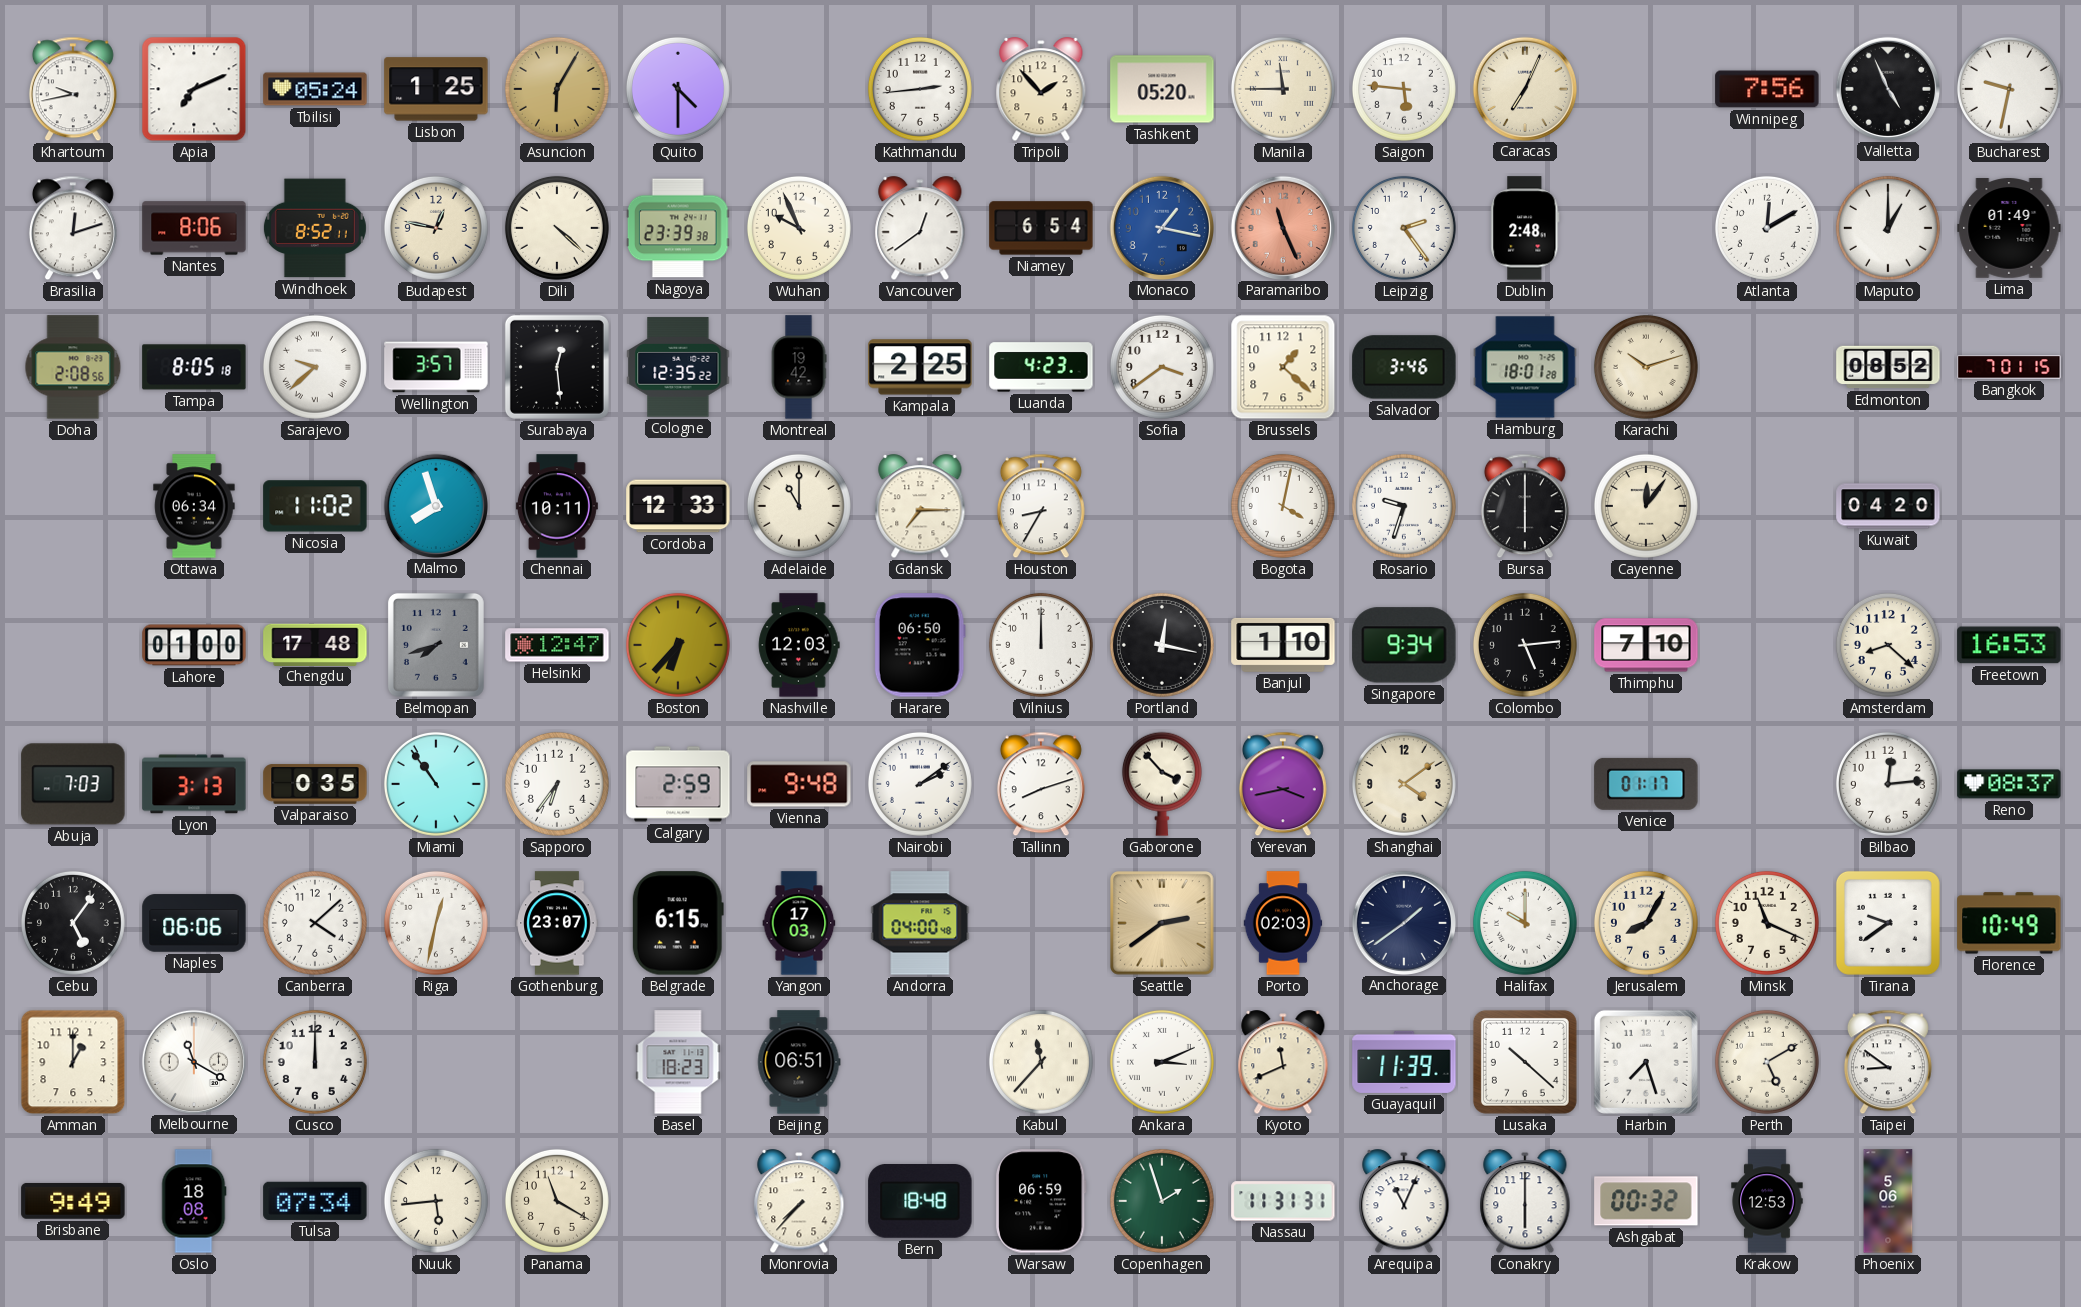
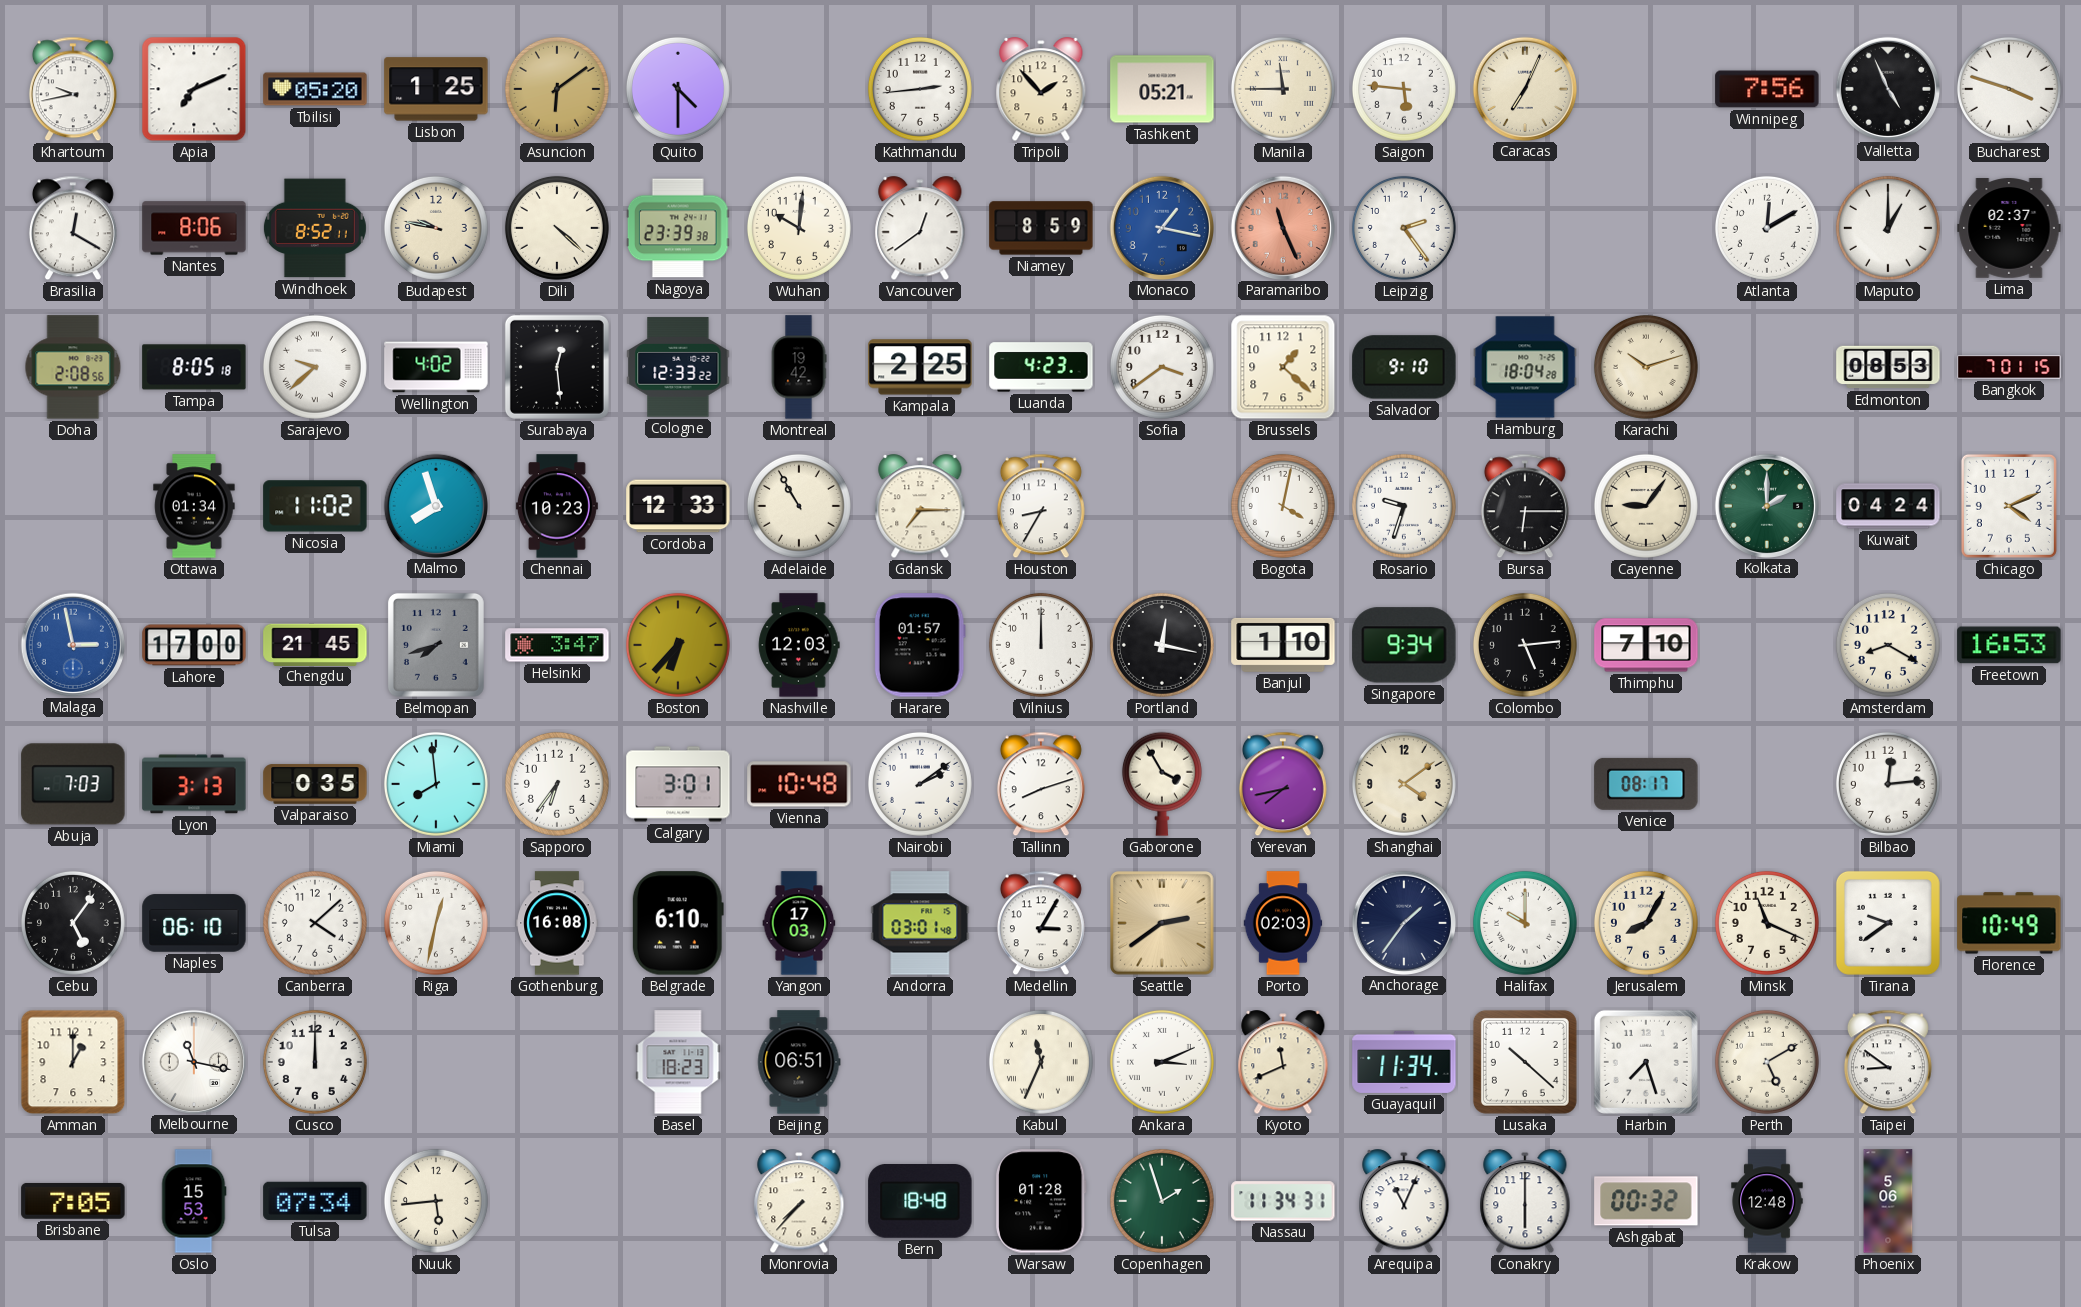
Tbilisi: 05:24 -> 05:20
Asuncion: 6:05 -> 6:09
Tashkent: 05:20 -> 05:21
Bucharest: 9:32 -> 3:48
Brasilia: 12:12 -> 12:20
Budapest: 12:47 -> 9:47
Wuhan: 9:56 -> 10:01
Niamey: 6:54 -> 8:59
Dublin: 2:48 -> none
Lima: 01:49 -> 02:37
Wellington: 3:57 -> 4:02
Cologne: 12:35 -> 12:33
Salvador: 3:46 -> 9:10
Hamburg: 18:01 -> 18:04
Edmonton: 08:52 -> 08:53
Ottawa: 06:34 -> 01:34
Chennai: 10:11 -> 10:23
Adelaide: 11:00 -> 10:55
Bursa: 6:00 -> 6:15
Cayenne: 12:06 -> 9:06
Kolkata: none -> 2:00
Kuwait: 04:20 -> 04:24
Chicago: none -> 4:11
Malaga: none -> 2:58
Lahore: 01:00 -> 17:00
Chengdu: 17:48 -> 21:45
Helsinki: 12:47 -> 3:47
Harare: 06:50 -> 01:57
Amsterdam: 8:22 -> 8:20
Miami: 10:54 -> 7:59
Calgary: 2:59 -> 3:01
Vienna: 9:48 -> 10:48
Gaborone: 3:53 -> 3:55
Yerevan: 3:43 -> 7:43
Venice: 01:17 -> 08:17
Reno: 08:37 -> none
Naples: 06:06 -> 06:10
Gothenburg: 23:07 -> 16:08
Belgrade: 6:15 -> 6:10
Andorra: 04:00 -> 03:01
Medellin: none -> 3:05
Anchorage: 1:39 -> 1:36
Melbourne: 11:20 -> 11:17
Kabul: 11:37 -> 11:34
Guayaquil: 11:39 -> 11:34
Brisbane: 9:49 -> 7:05
Oslo: 18:08 -> 15:53
Panama: 11:20 -> none
Warsaw: 06:59 -> 01:28
Nassau: 11:31 -> 11:34
Krakow: 12:53 -> 12:48
